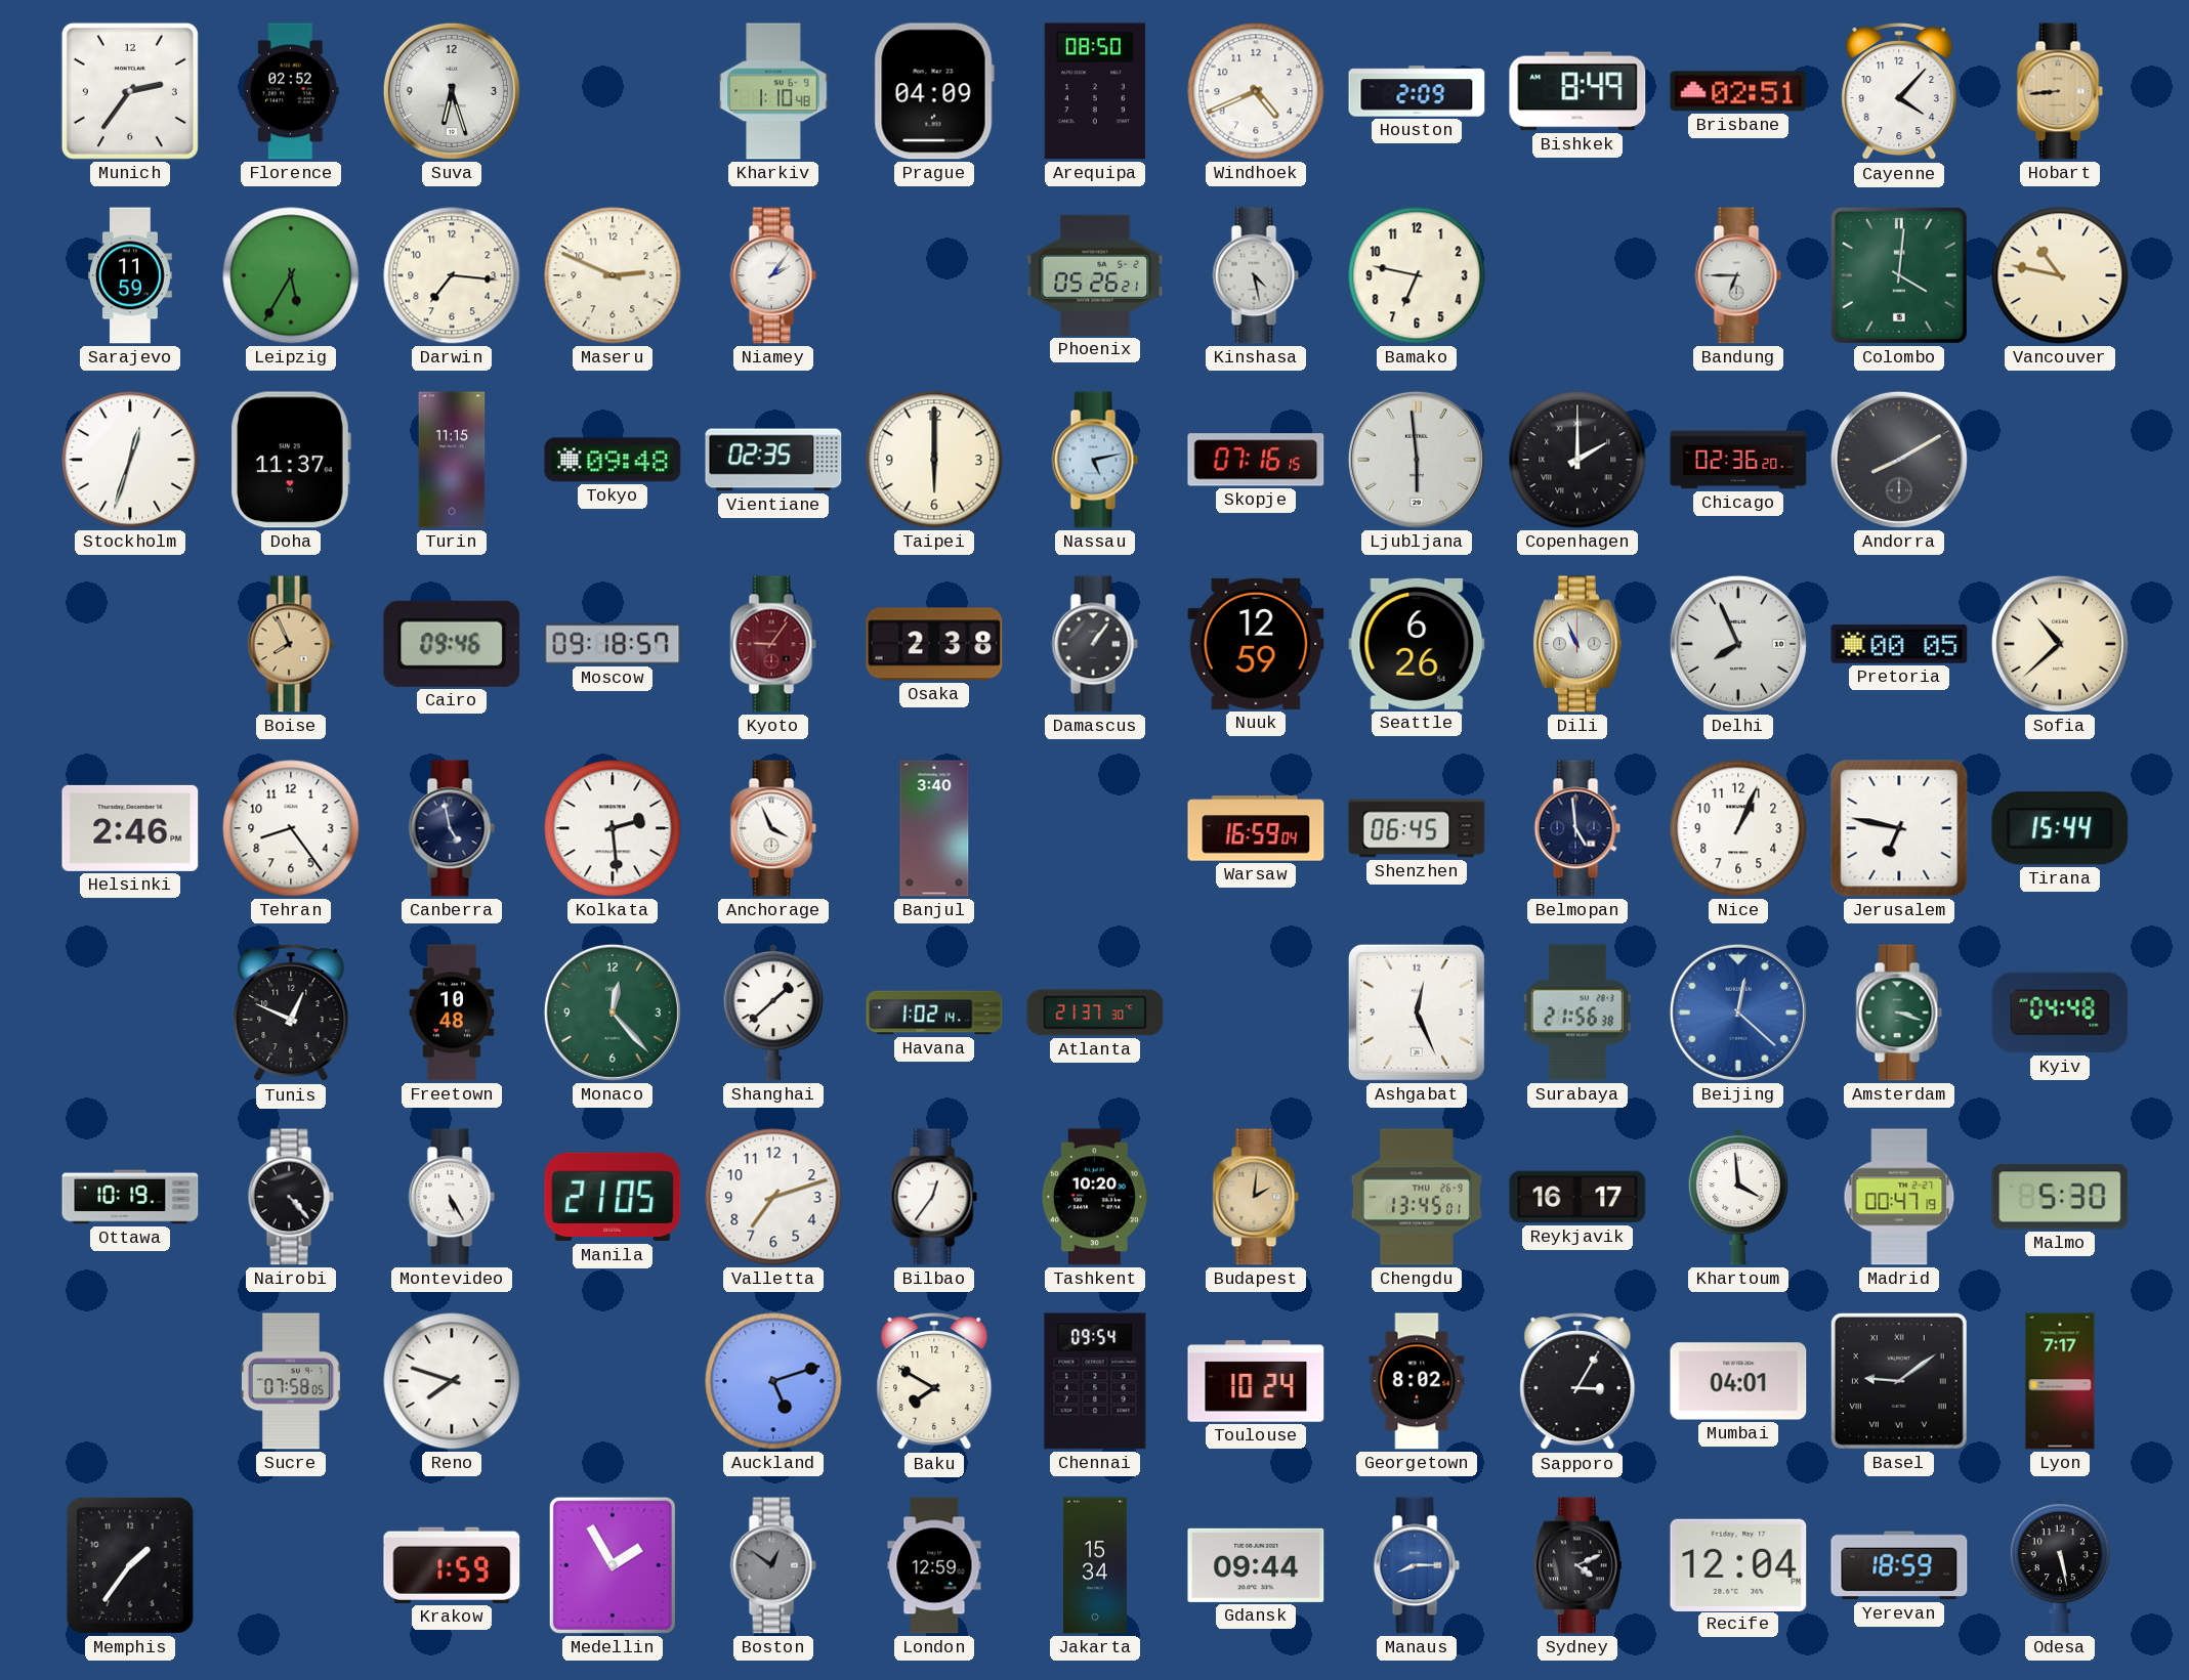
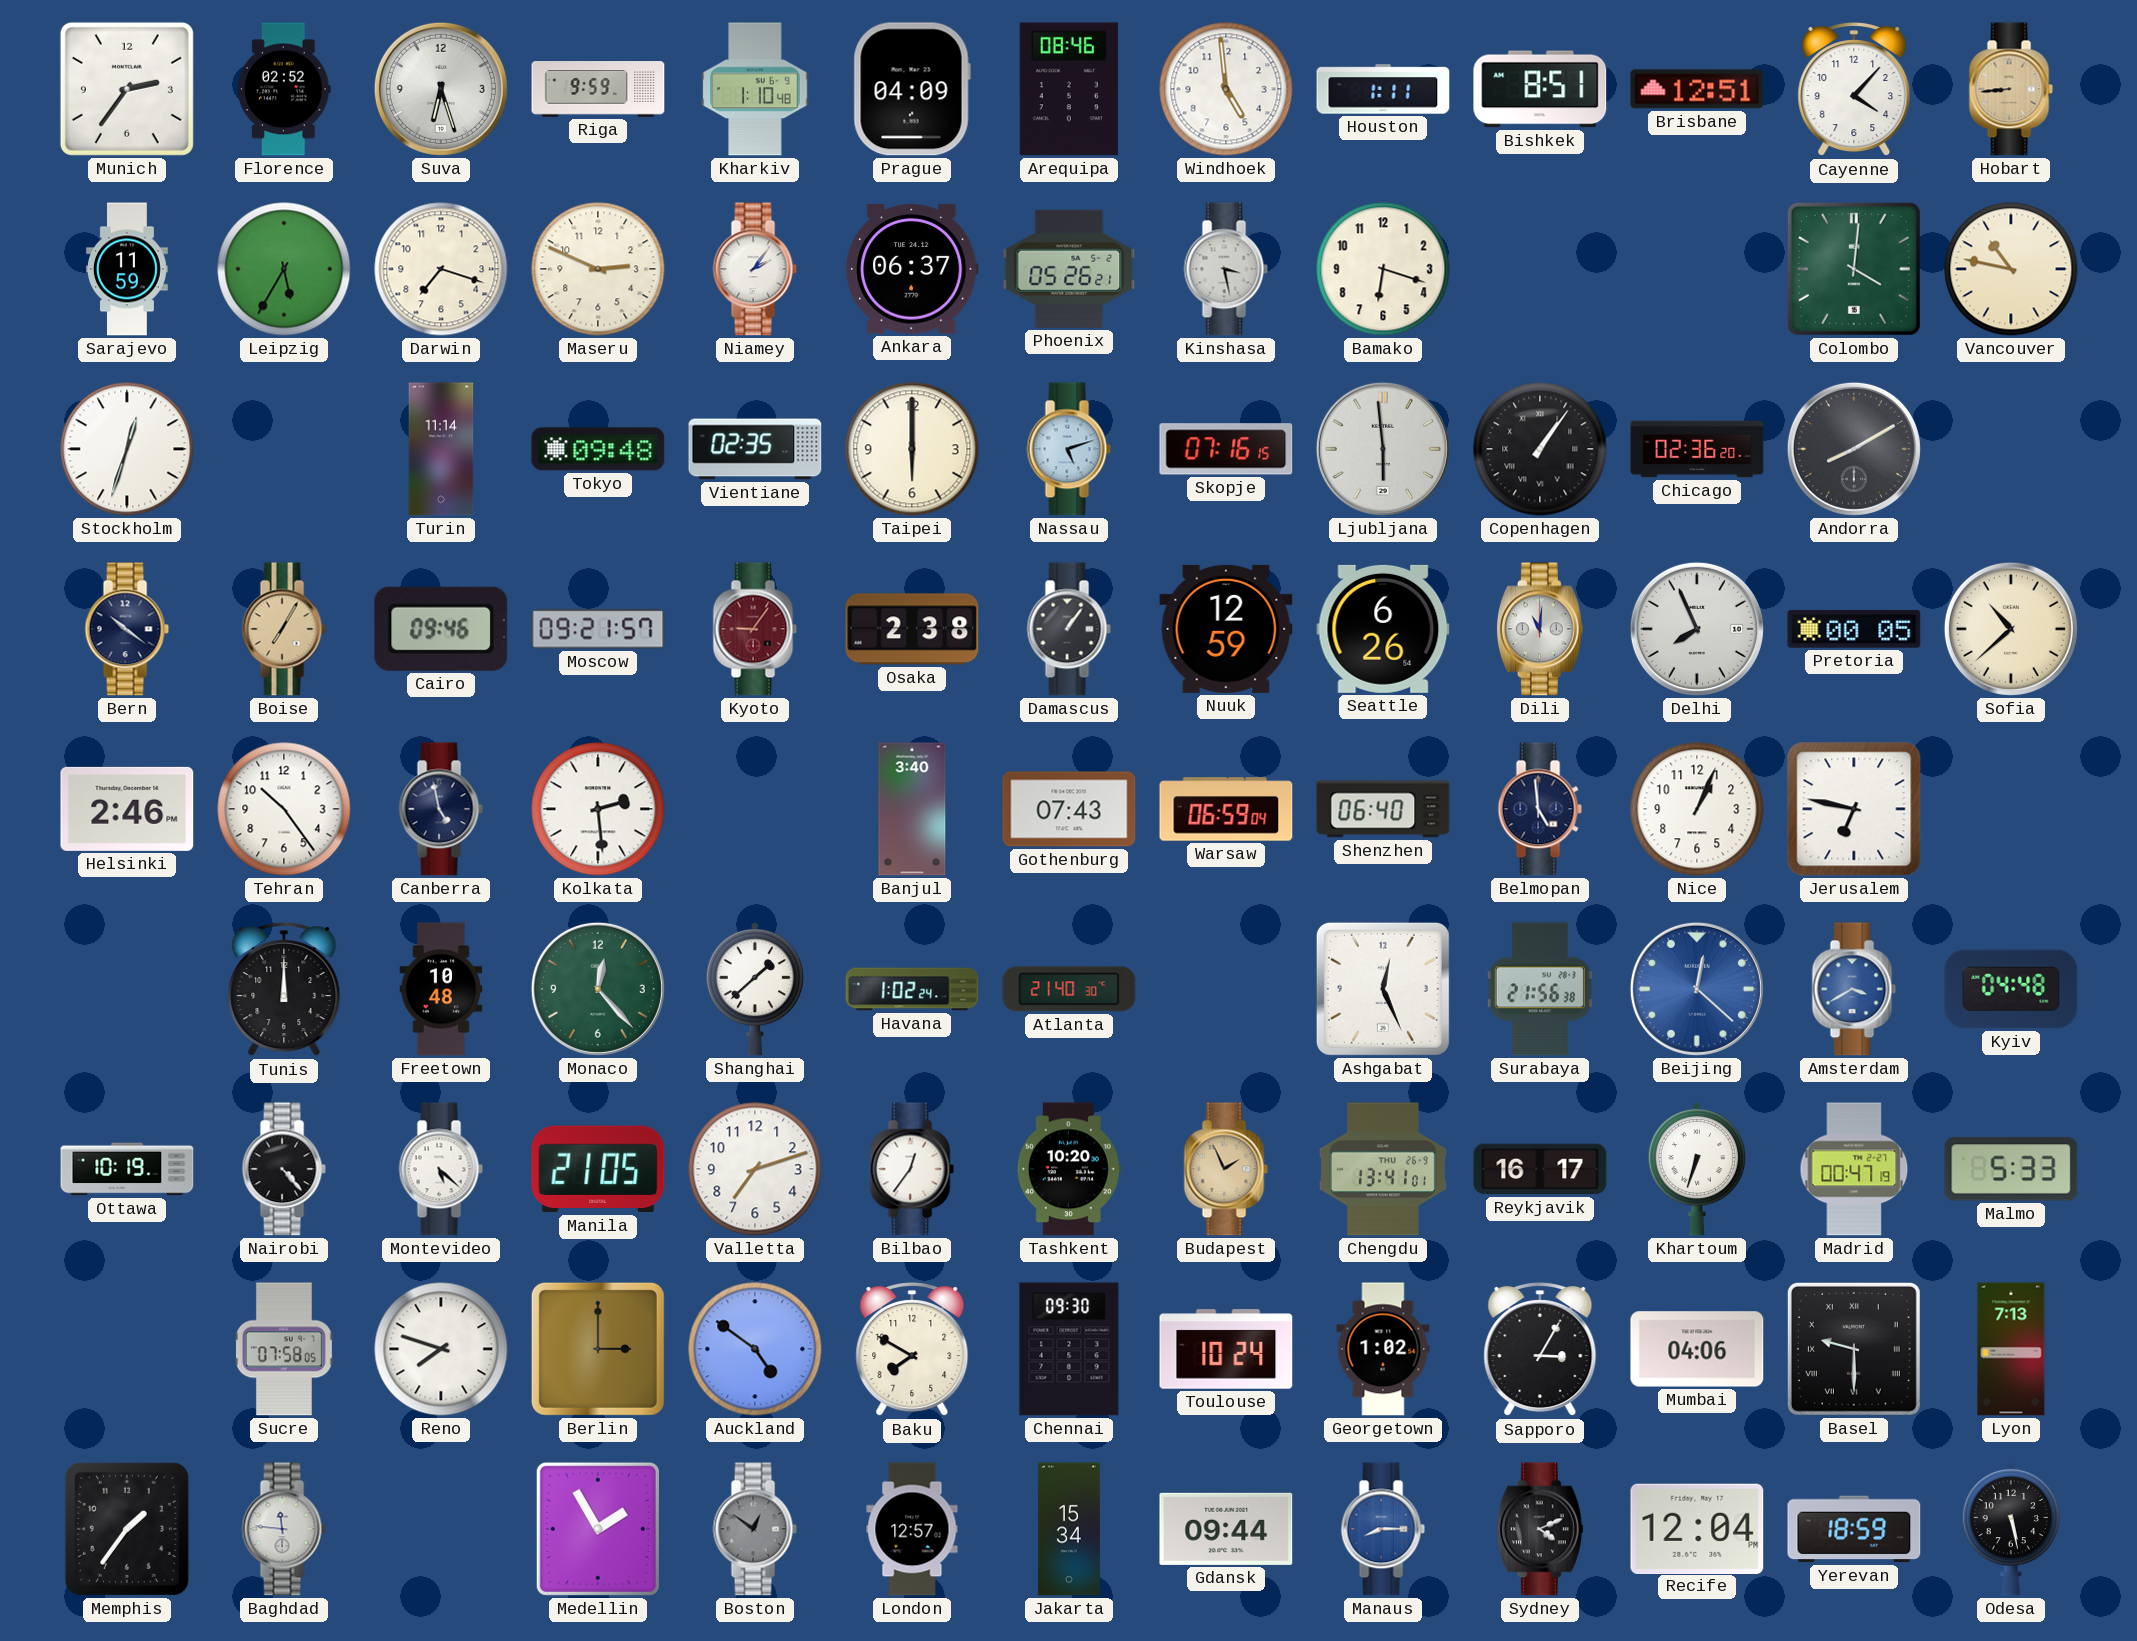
Riga: none -> 9:59
Arequipa: 08:50 -> 08:46
Windhoek: 4:41 -> 4:59
Houston: 2:09 -> 1:11
Bishkek: 8:49 -> 8:51
Brisbane: 02:51 -> 12:51
Darwin: 7:16 -> 7:18
Ankara: none -> 06:37
Kinshasa: 4:28 -> 3:28
Bamako: 6:47 -> 6:18
Bandung: 6:45 -> none
Doha: 11:37 -> none
Turin: 11:15 -> 11:14
Nassau: 5:13 -> 5:12
Copenhagen: 2:00 -> 1:06
Bern: none -> 10:21
Boise: 7:56 -> 7:05
Moscow: 09:18 -> 09:21
Dili: 10:56 -> 11:01
Tehran: 8:24 -> 10:24
Anchorage: 3:56 -> none
Gothenburg: none -> 07:43
Warsaw: 16:59 -> 06:59
Shenzhen: 06:45 -> 06:40
Tirana: 15:44 -> none
Tunis: 12:49 -> 12:00
Havana: 1:02:14 -> 1:02:24
Atlanta: 21:37 -> 21:40
Amsterdam: 3:18 -> 3:40
Amsterdam dial: green -> blue
Montevideo: 5:25 -> 5:22
Budapest: 2:01 -> 1:56
Chengdu: 13:45 -> 13:41
Khartoum: 3:59 -> 6:33
Malmo: 5:30 -> 5:33
Berlin: none -> 3:00
Auckland: 5:12 -> 4:51
Chennai: 09:54 -> 09:30
Georgetown: 8:02 -> 1:02
Mumbai: 04:01 -> 04:06
Basel: 9:09 -> 9:30
Lyon: 7:17 -> 7:13
Baghdad: none -> 11:46
Krakow: 1:59 -> none
London: 12:59 -> 12:57
